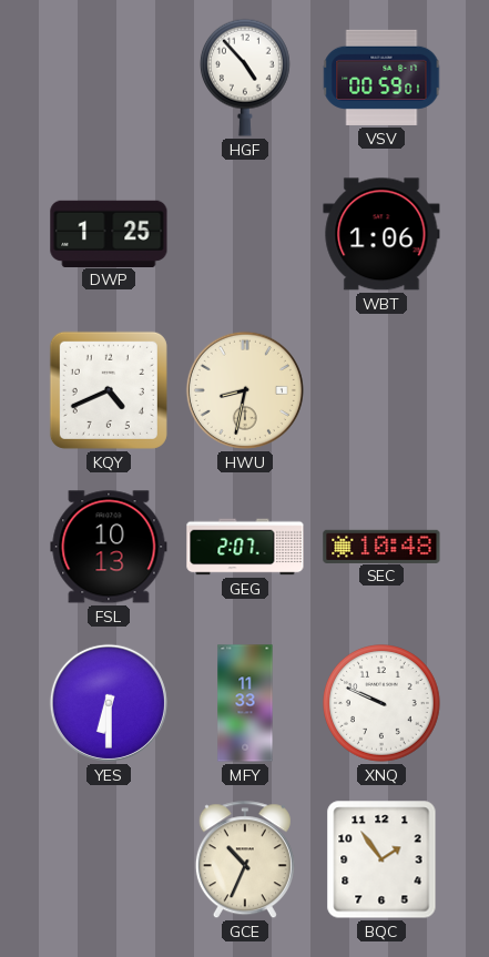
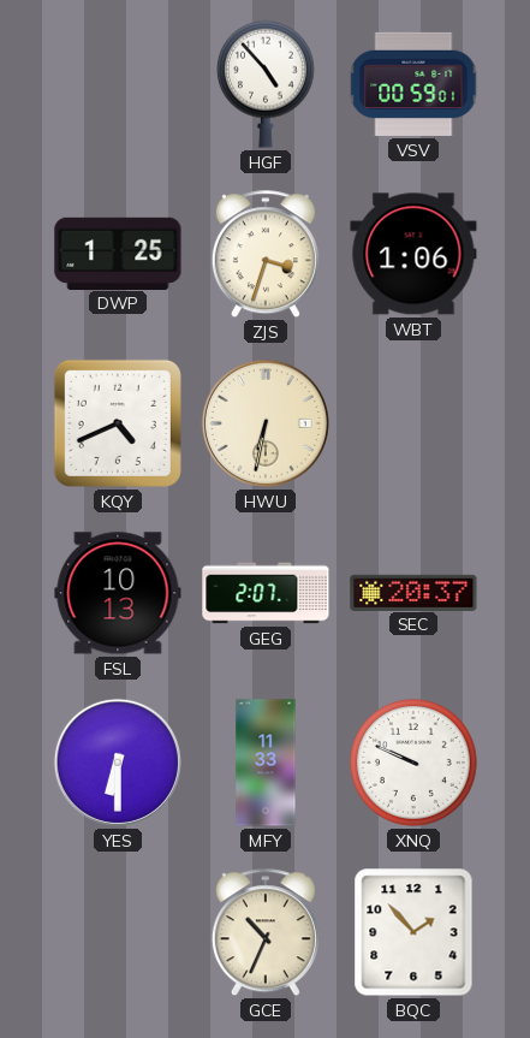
ZJS: none -> 3:33
HWU: 8:32 -> 6:32
SEC: 10:48 -> 20:37
BQC: 1:54 -> 1:53
